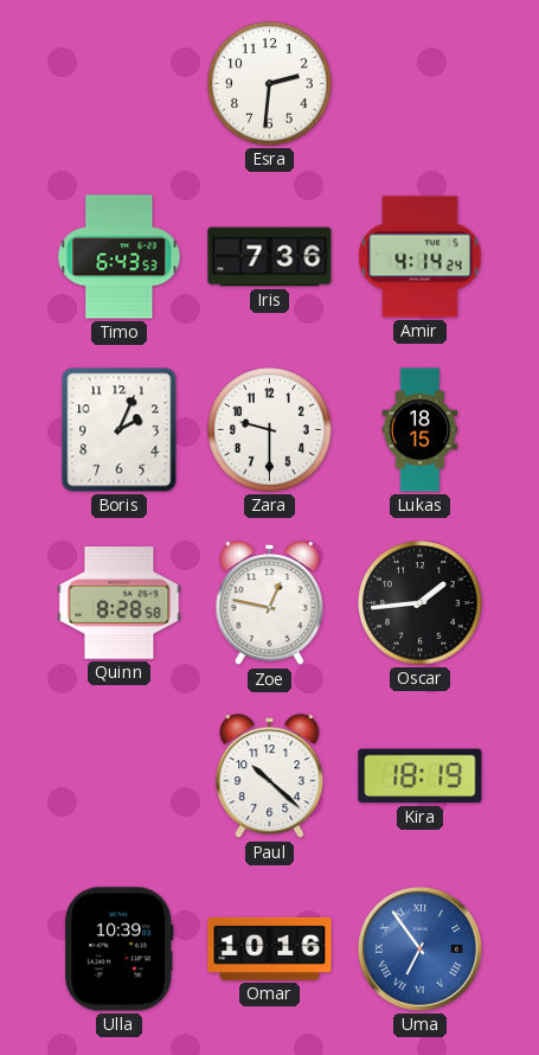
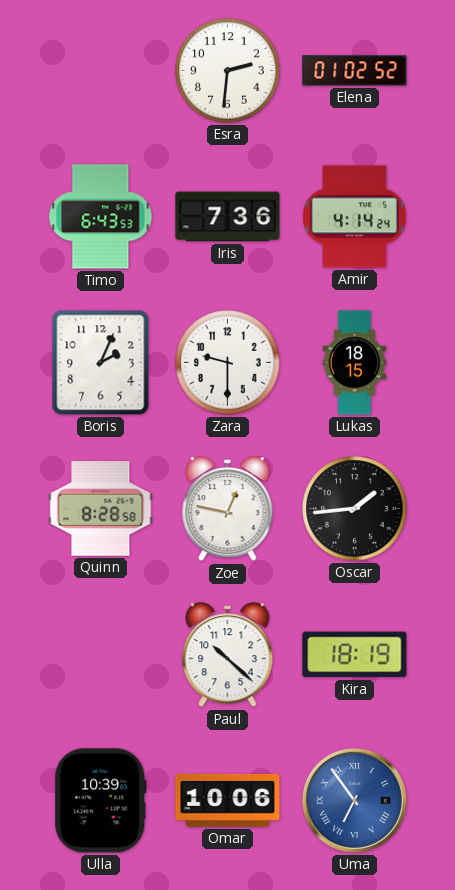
Elena: none -> 01:02
Omar: 10:16 -> 10:06
